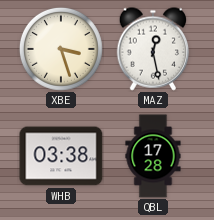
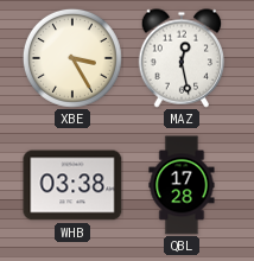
XBE: 3:27 -> 3:25
